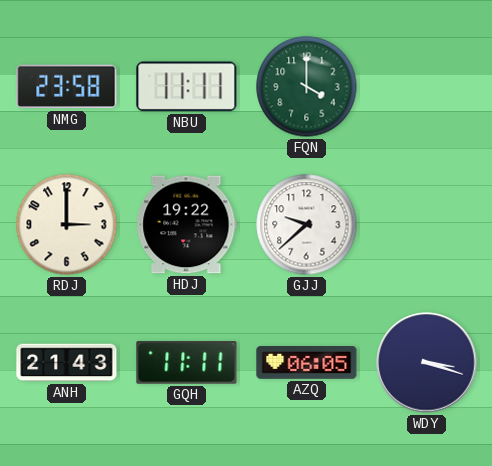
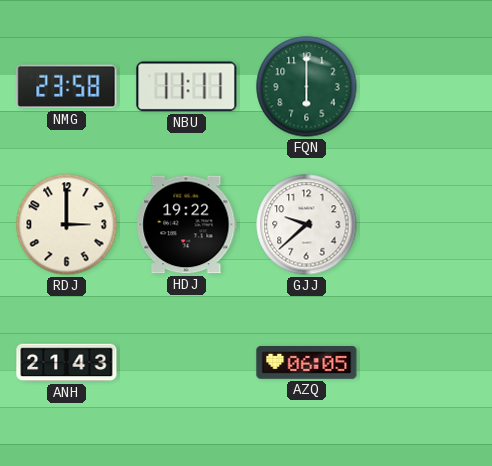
FQN: 4:00 -> 6:00
GQH: 11:11 -> none
WDY: 3:18 -> none
